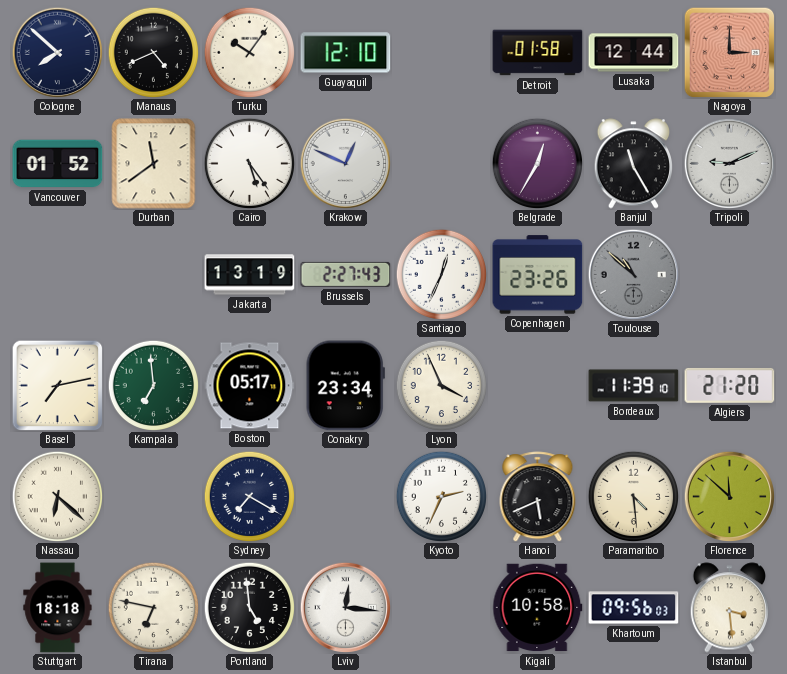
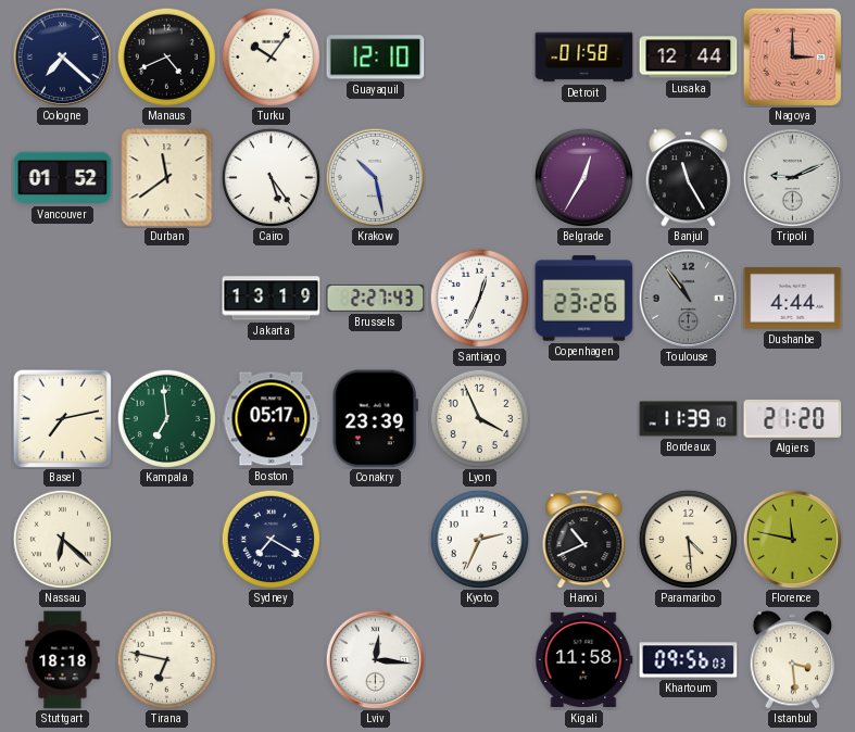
Cologne: 7:52 -> 7:22
Krakow: 12:49 -> 10:28
Toulouse: 10:52 -> 10:54
Dushanbe: none -> 4:44
Conakry: 23:34 -> 23:39
Hanoi: 5:41 -> 10:41
Florence: 11:52 -> 11:47
Portland: 4:59 -> none
Kigali: 10:58 -> 11:58
